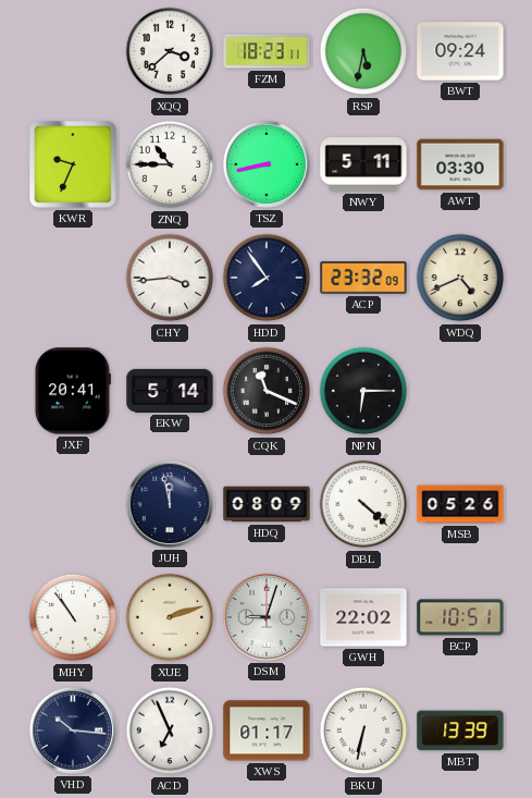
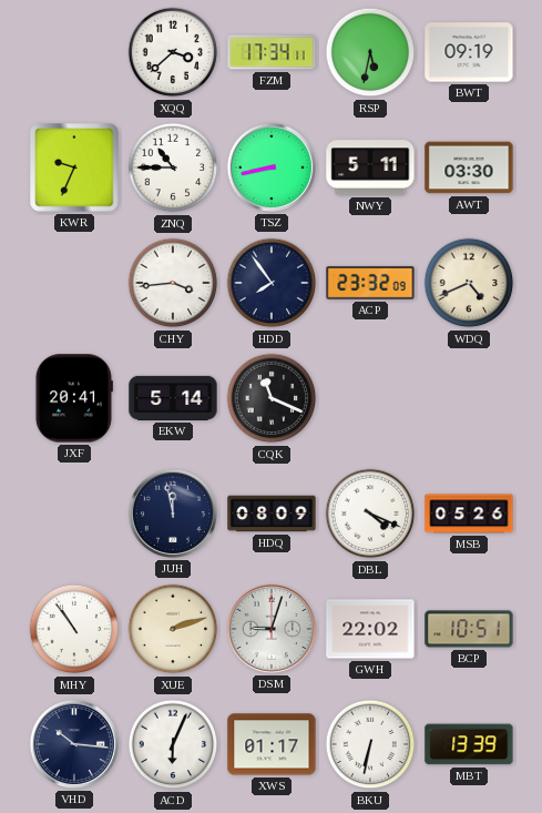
FZM: 18:23 -> 17:34
BWT: 09:24 -> 09:19
NPN: 6:15 -> none
DBL: 4:22 -> 4:19
ACD: 6:56 -> 6:04
